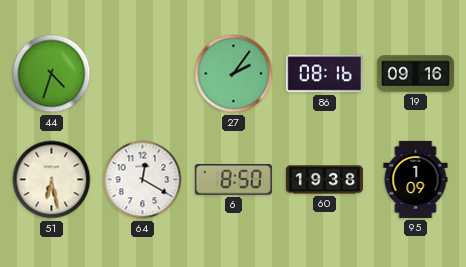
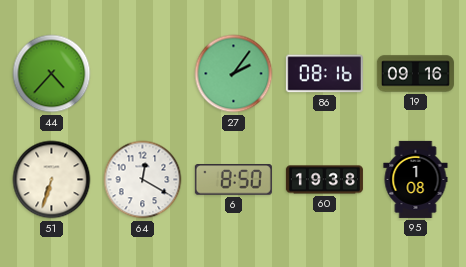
44: 4:33 -> 4:37
51: 6:28 -> 6:33
95: 1:09 -> 1:08
